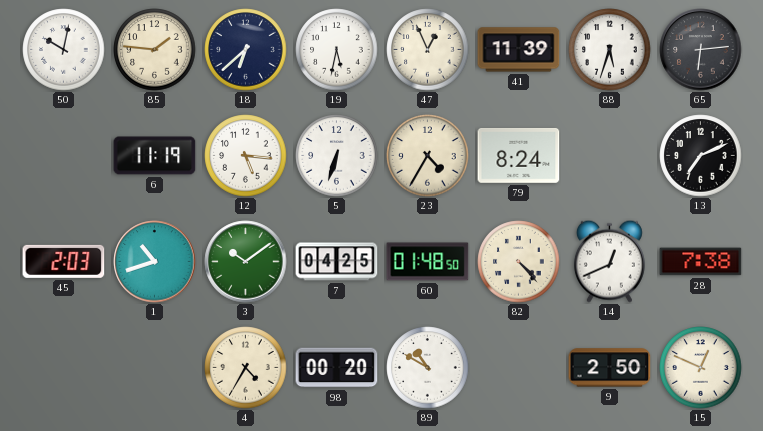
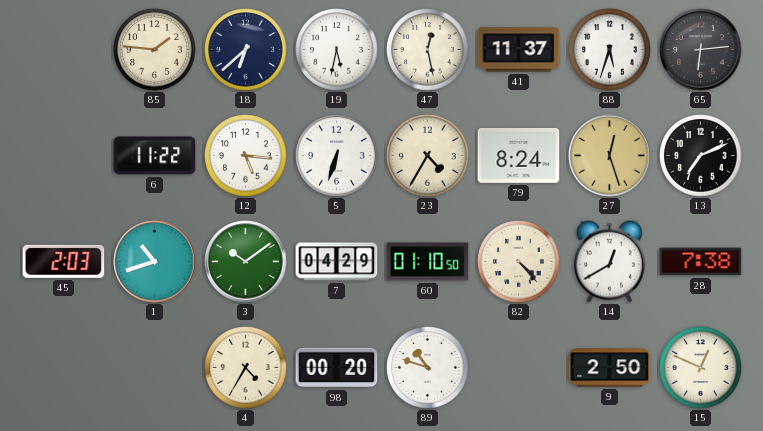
50: 10:02 -> none
47: 12:56 -> 12:28
41: 11:39 -> 11:37
6: 11:19 -> 11:22
27: none -> 12:27
7: 04:25 -> 04:29
60: 01:48 -> 01:10
14: 12:41 -> 12:40
89: 10:50 -> 10:48
